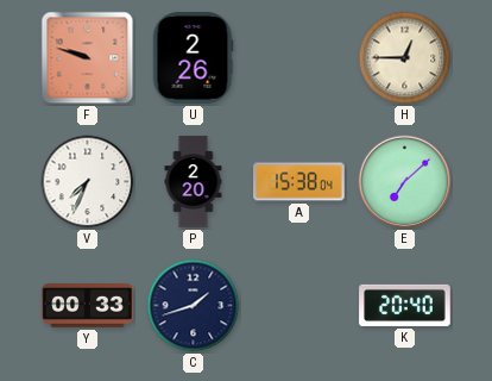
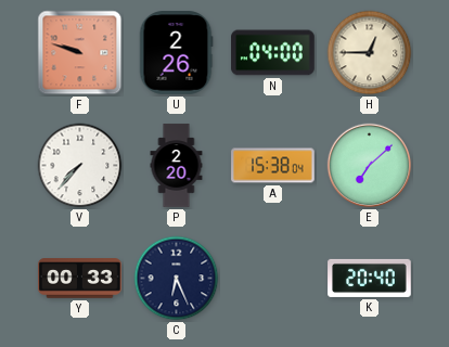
N: none -> 04:00
V: 7:34 -> 7:37
C: 1:42 -> 6:26
